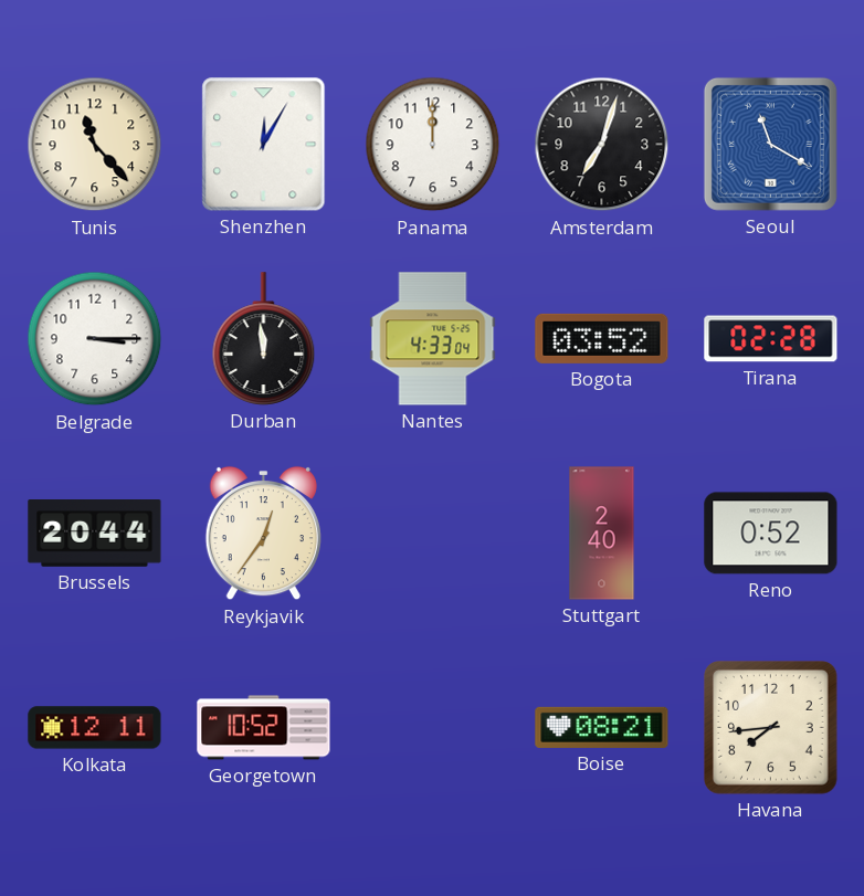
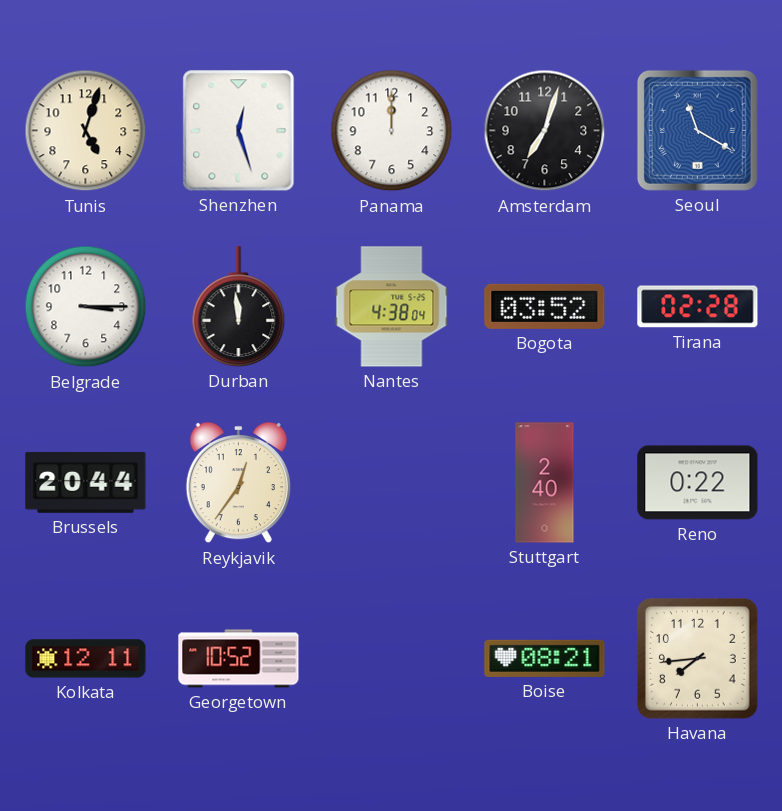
Tunis: 11:23 -> 5:03
Shenzhen: 12:05 -> 12:27
Nantes: 4:33 -> 4:38
Reno: 0:52 -> 0:22
